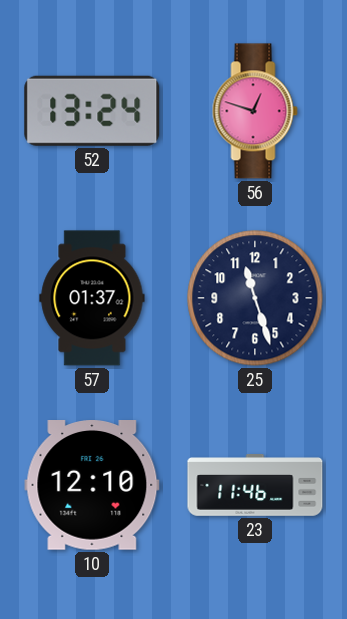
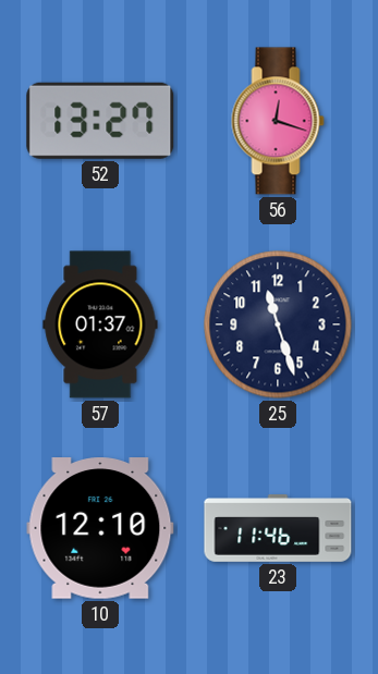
52: 13:24 -> 13:27
56: 12:48 -> 12:18
